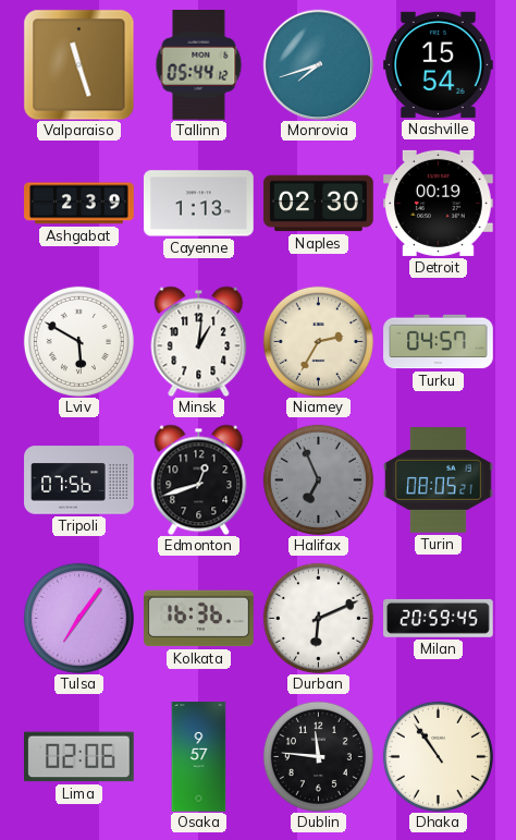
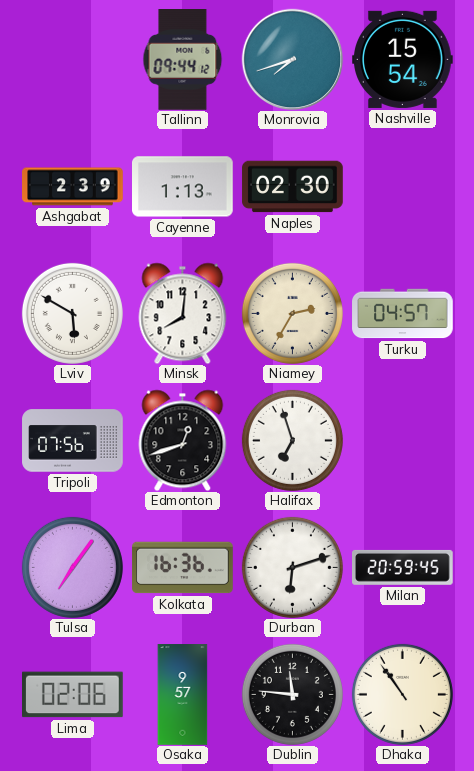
Valparaiso: 11:27 -> none
Tallinn: 05:44 -> 09:44
Detroit: 00:19 -> none
Minsk: 1:01 -> 8:01
Halifax: 6:56 -> 6:57
Halifax dial: grey -> white
Turin: 08:05 -> none
Durban: 6:11 -> 6:12
